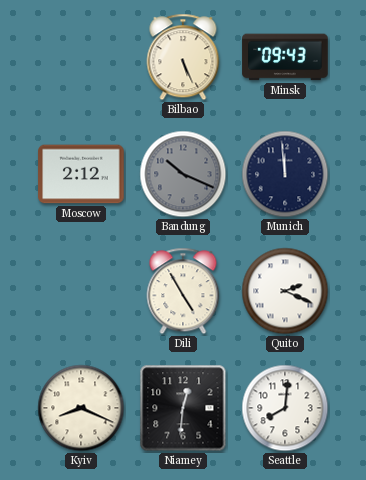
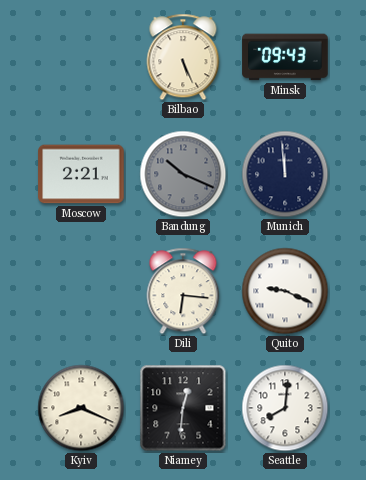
Moscow: 2:12 -> 2:21
Dili: 4:55 -> 6:16
Quito: 2:19 -> 9:19
